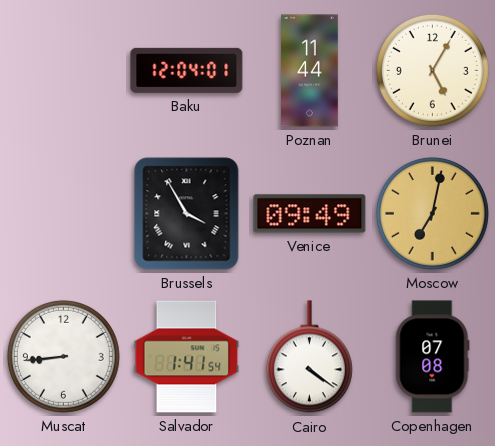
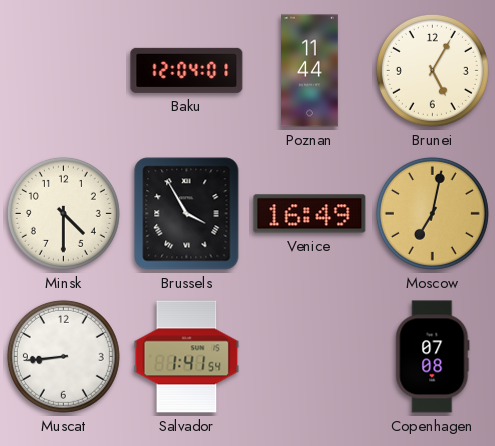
Minsk: none -> 4:30
Venice: 09:49 -> 16:49
Cairo: 4:21 -> none
